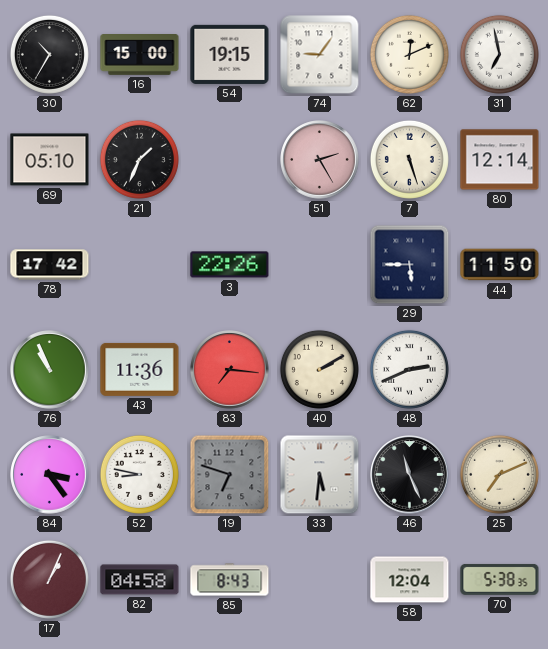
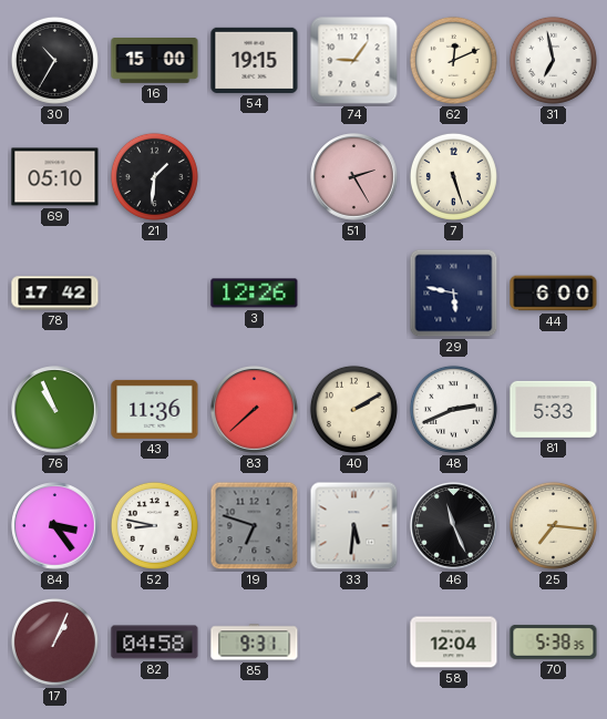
21: 1:34 -> 1:31
80: 12:14 -> none
3: 22:26 -> 12:26
29: 5:45 -> 5:47
44: 11:50 -> 6:00
83: 7:16 -> 7:38
81: none -> 5:33
25: 7:11 -> 7:16
85: 8:43 -> 9:31
